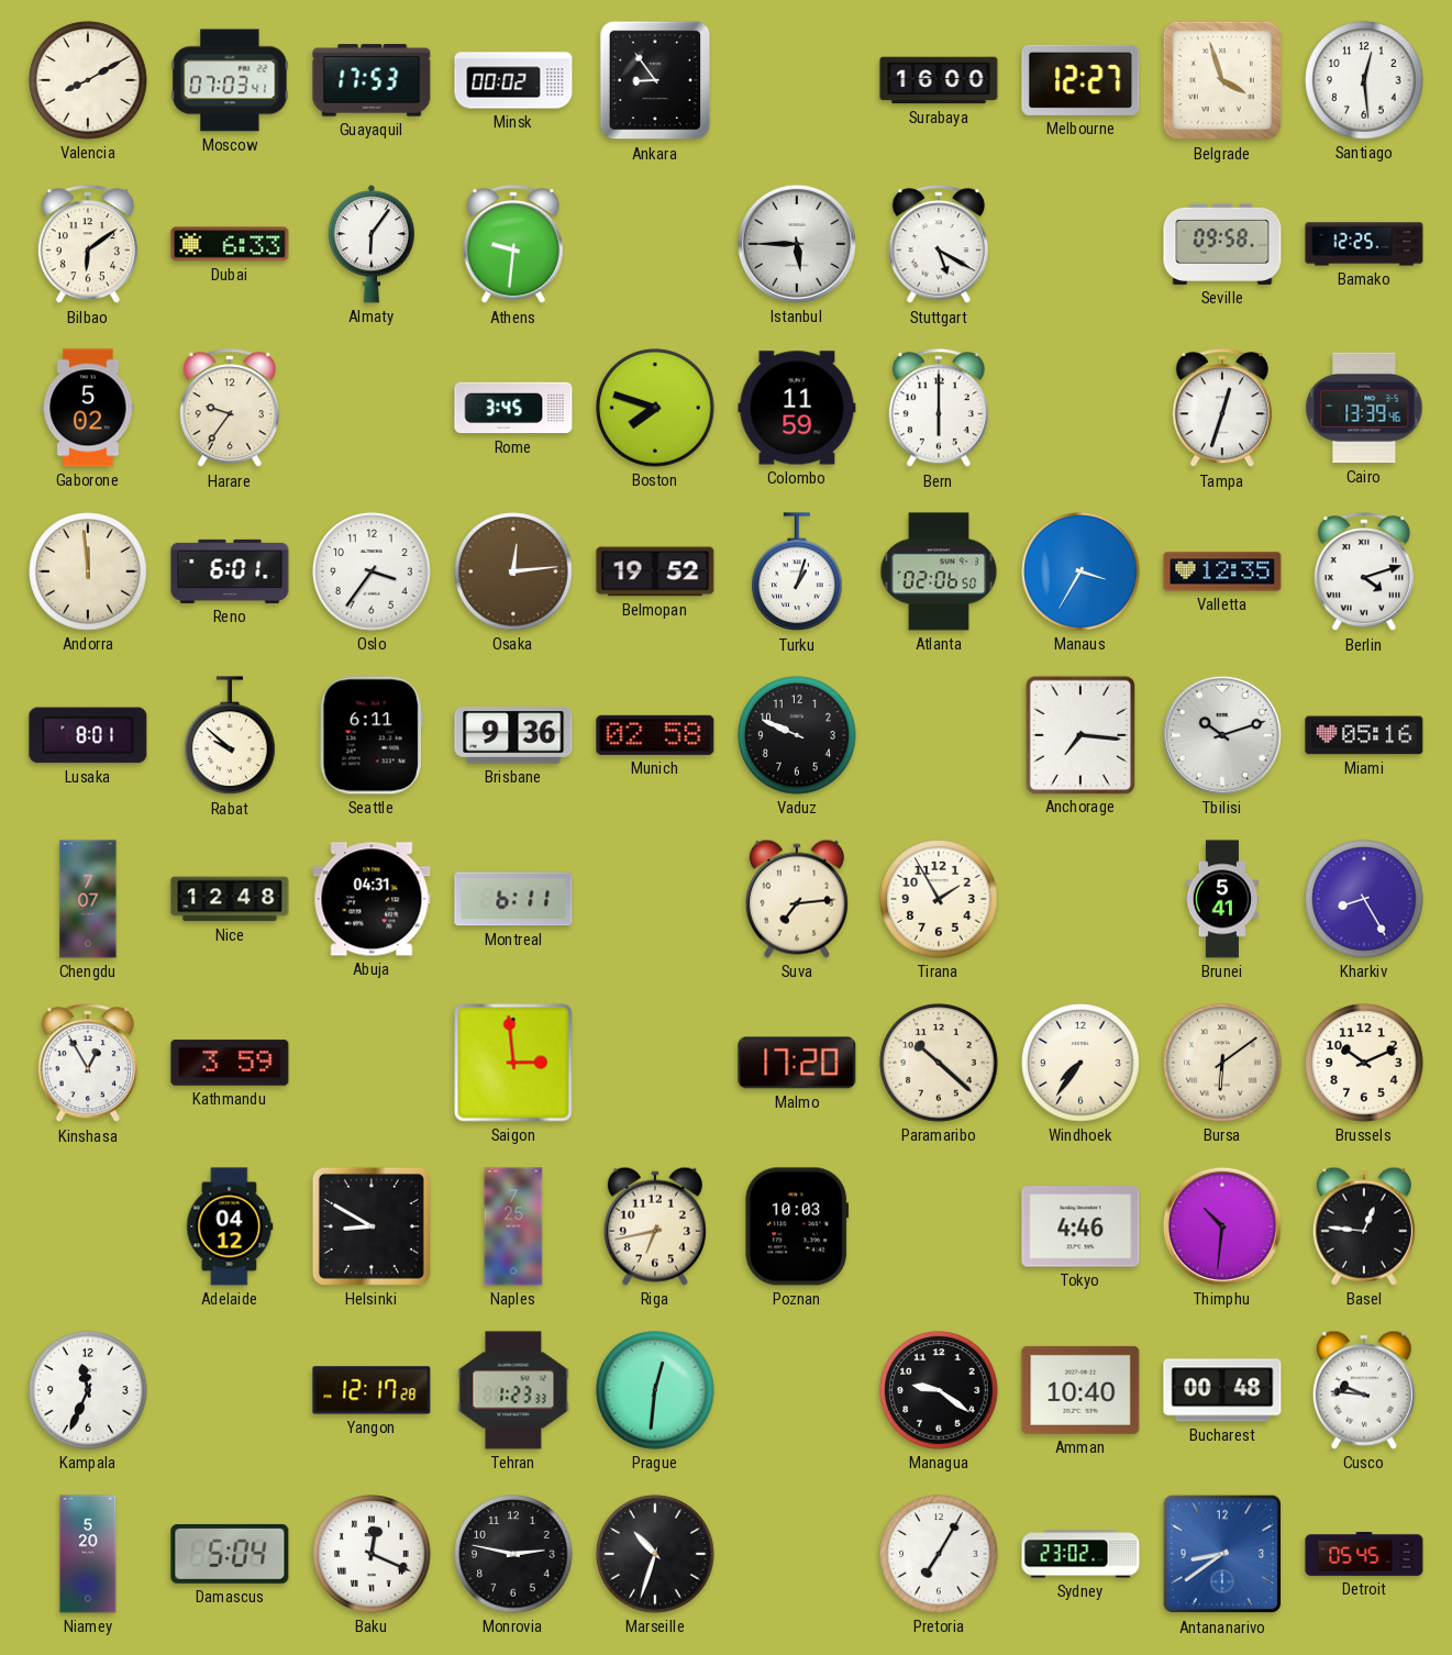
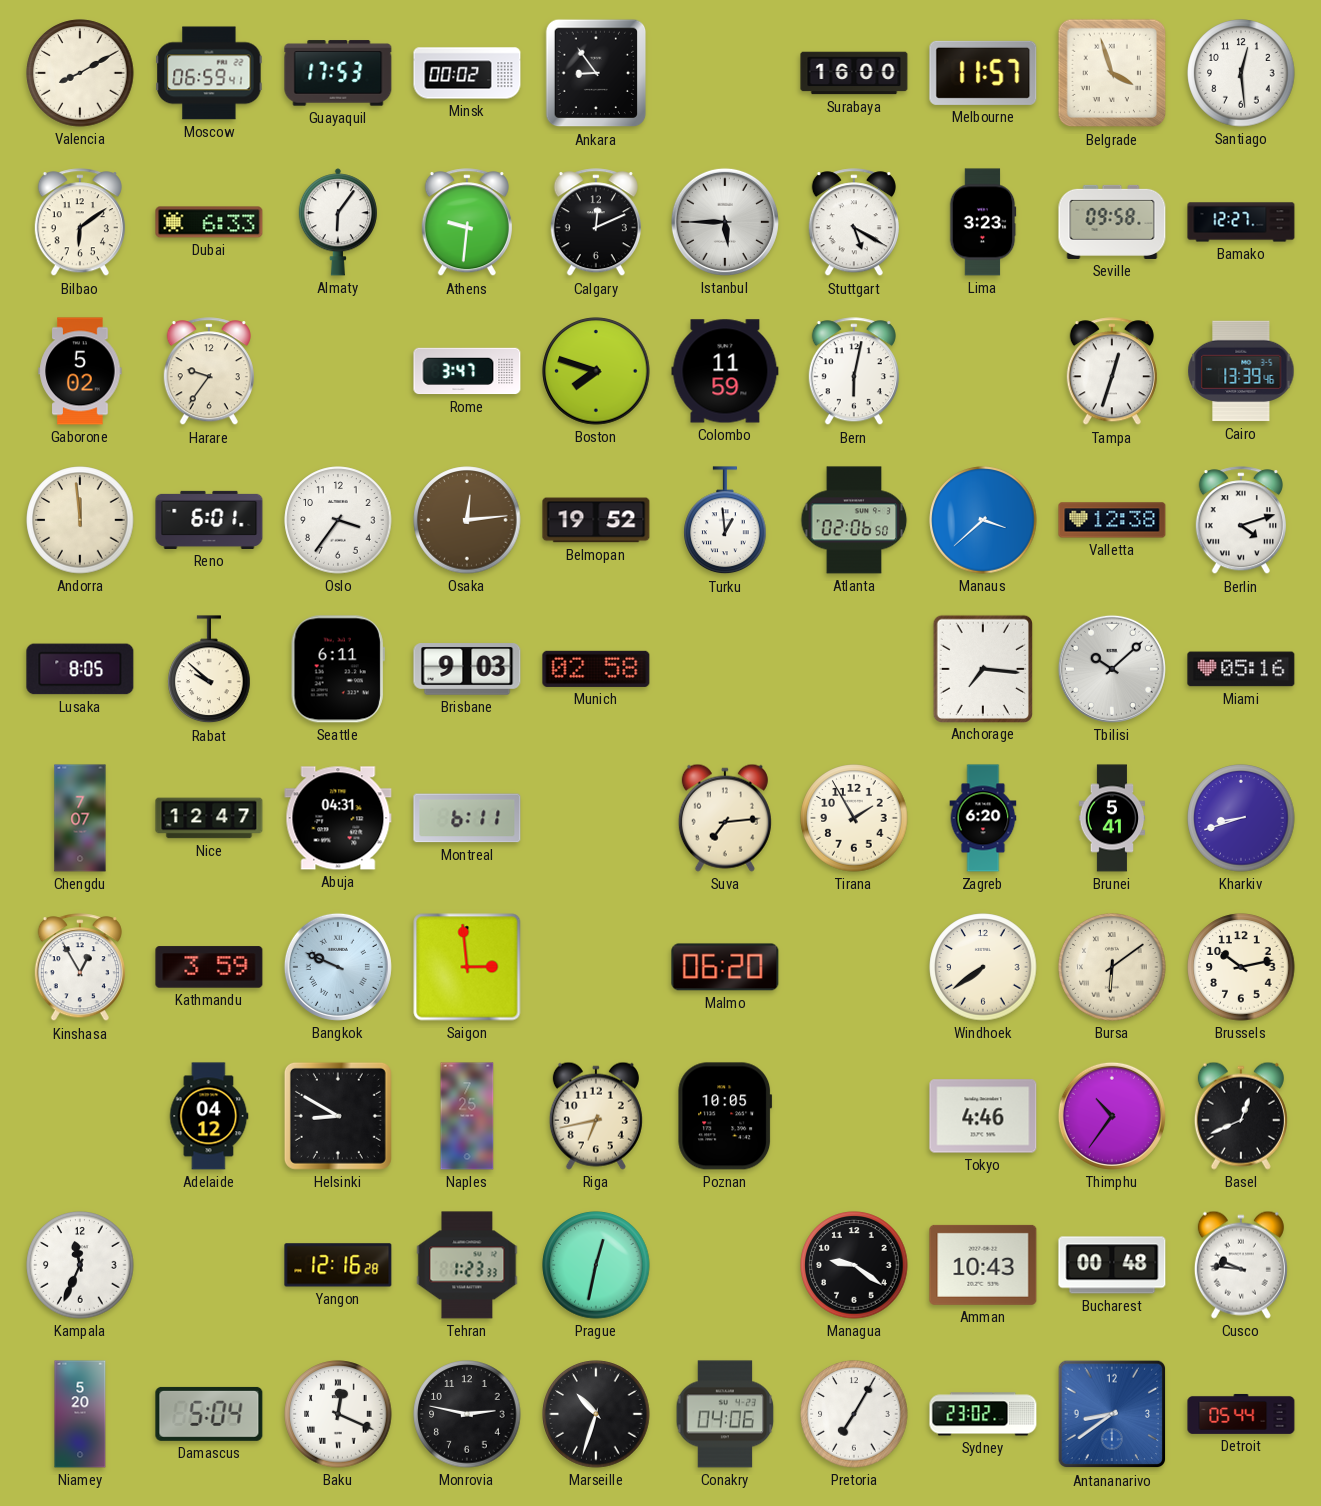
Moscow: 07:03 -> 06:59
Melbourne: 12:27 -> 11:57
Calgary: none -> 12:11
Lima: none -> 3:23
Bamako: 12:25 -> 12:27
Rome: 3:45 -> 3:47
Bern: 6:00 -> 6:02
Turku: 1:03 -> 12:59
Manaus: 3:35 -> 3:38
Valletta: 12:35 -> 12:38
Lusaka: 8:01 -> 8:05
Brisbane: 9:36 -> 9:03
Vaduz: 9:49 -> none
Tbilisi: 10:12 -> 10:08
Nice: 12:48 -> 12:47
Zagreb: none -> 6:20
Kharkiv: 8:25 -> 8:42
Bangkok: none -> 9:49
Malmo: 17:20 -> 06:20
Paramaribo: 10:22 -> none
Windhoek: 7:36 -> 7:39
Brussels: 10:11 -> 10:13
Poznan: 10:03 -> 10:05
Thimphu: 10:31 -> 10:36
Basel: 12:46 -> 12:41
Yangon: 12:17 -> 12:16
Prague: 12:31 -> 12:32
Amman: 10:40 -> 10:43
Conakry: none -> 04:06
Detroit: 05:45 -> 05:44
